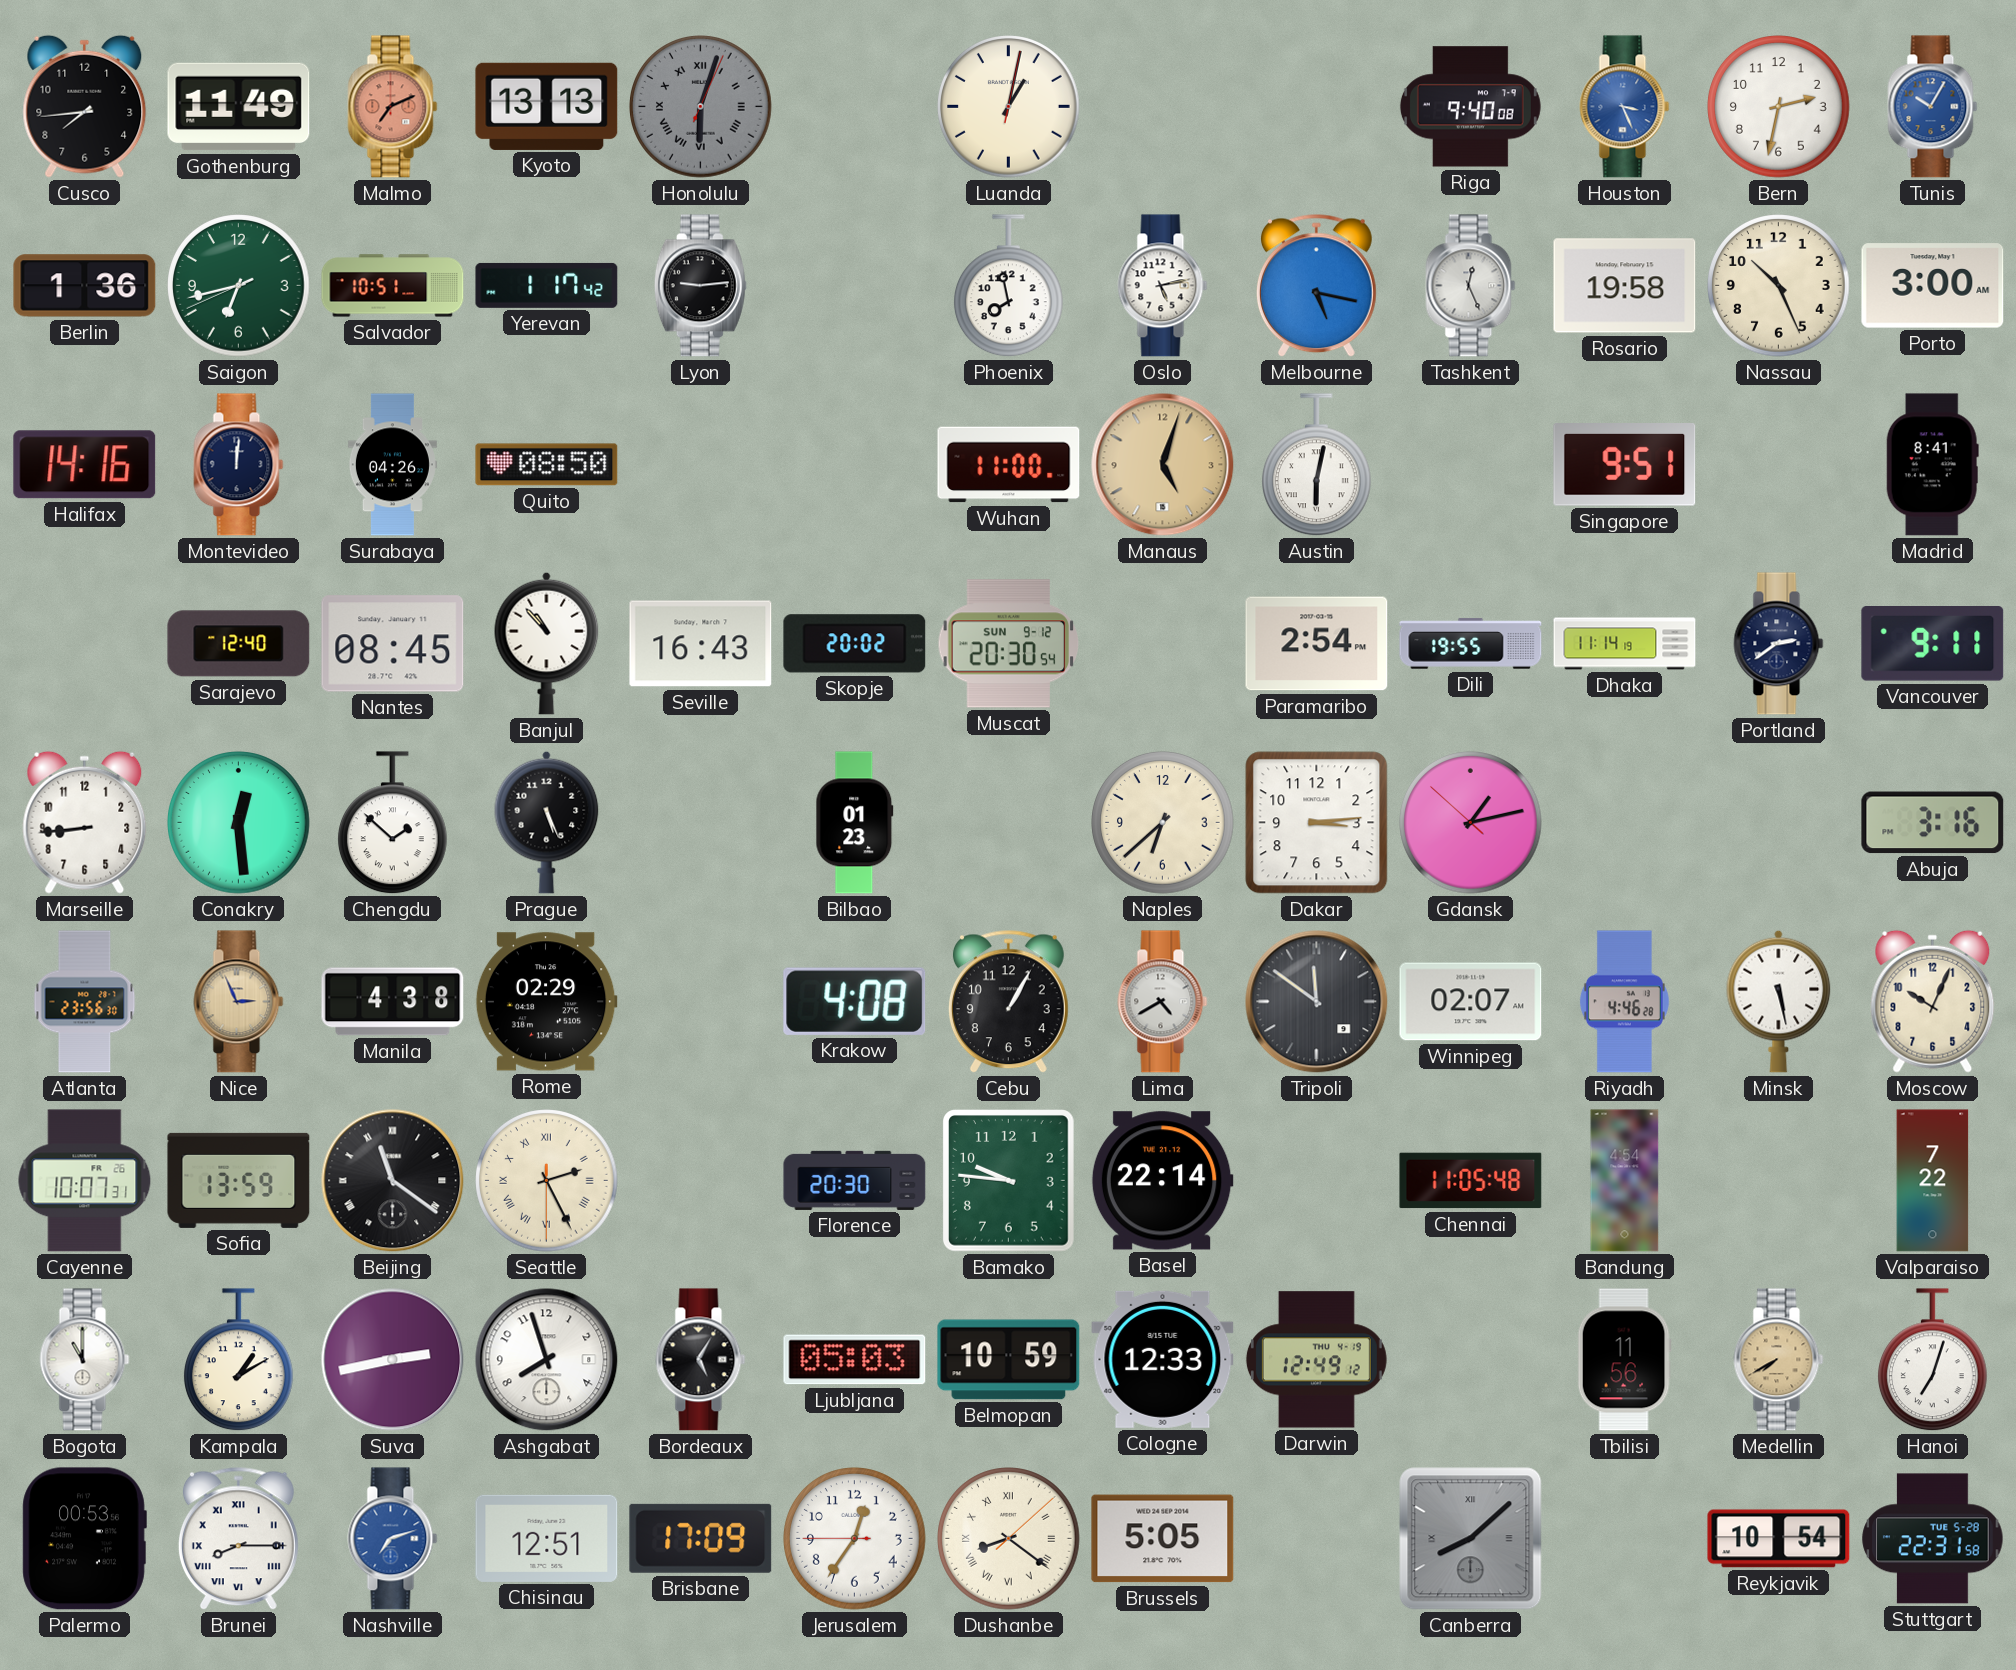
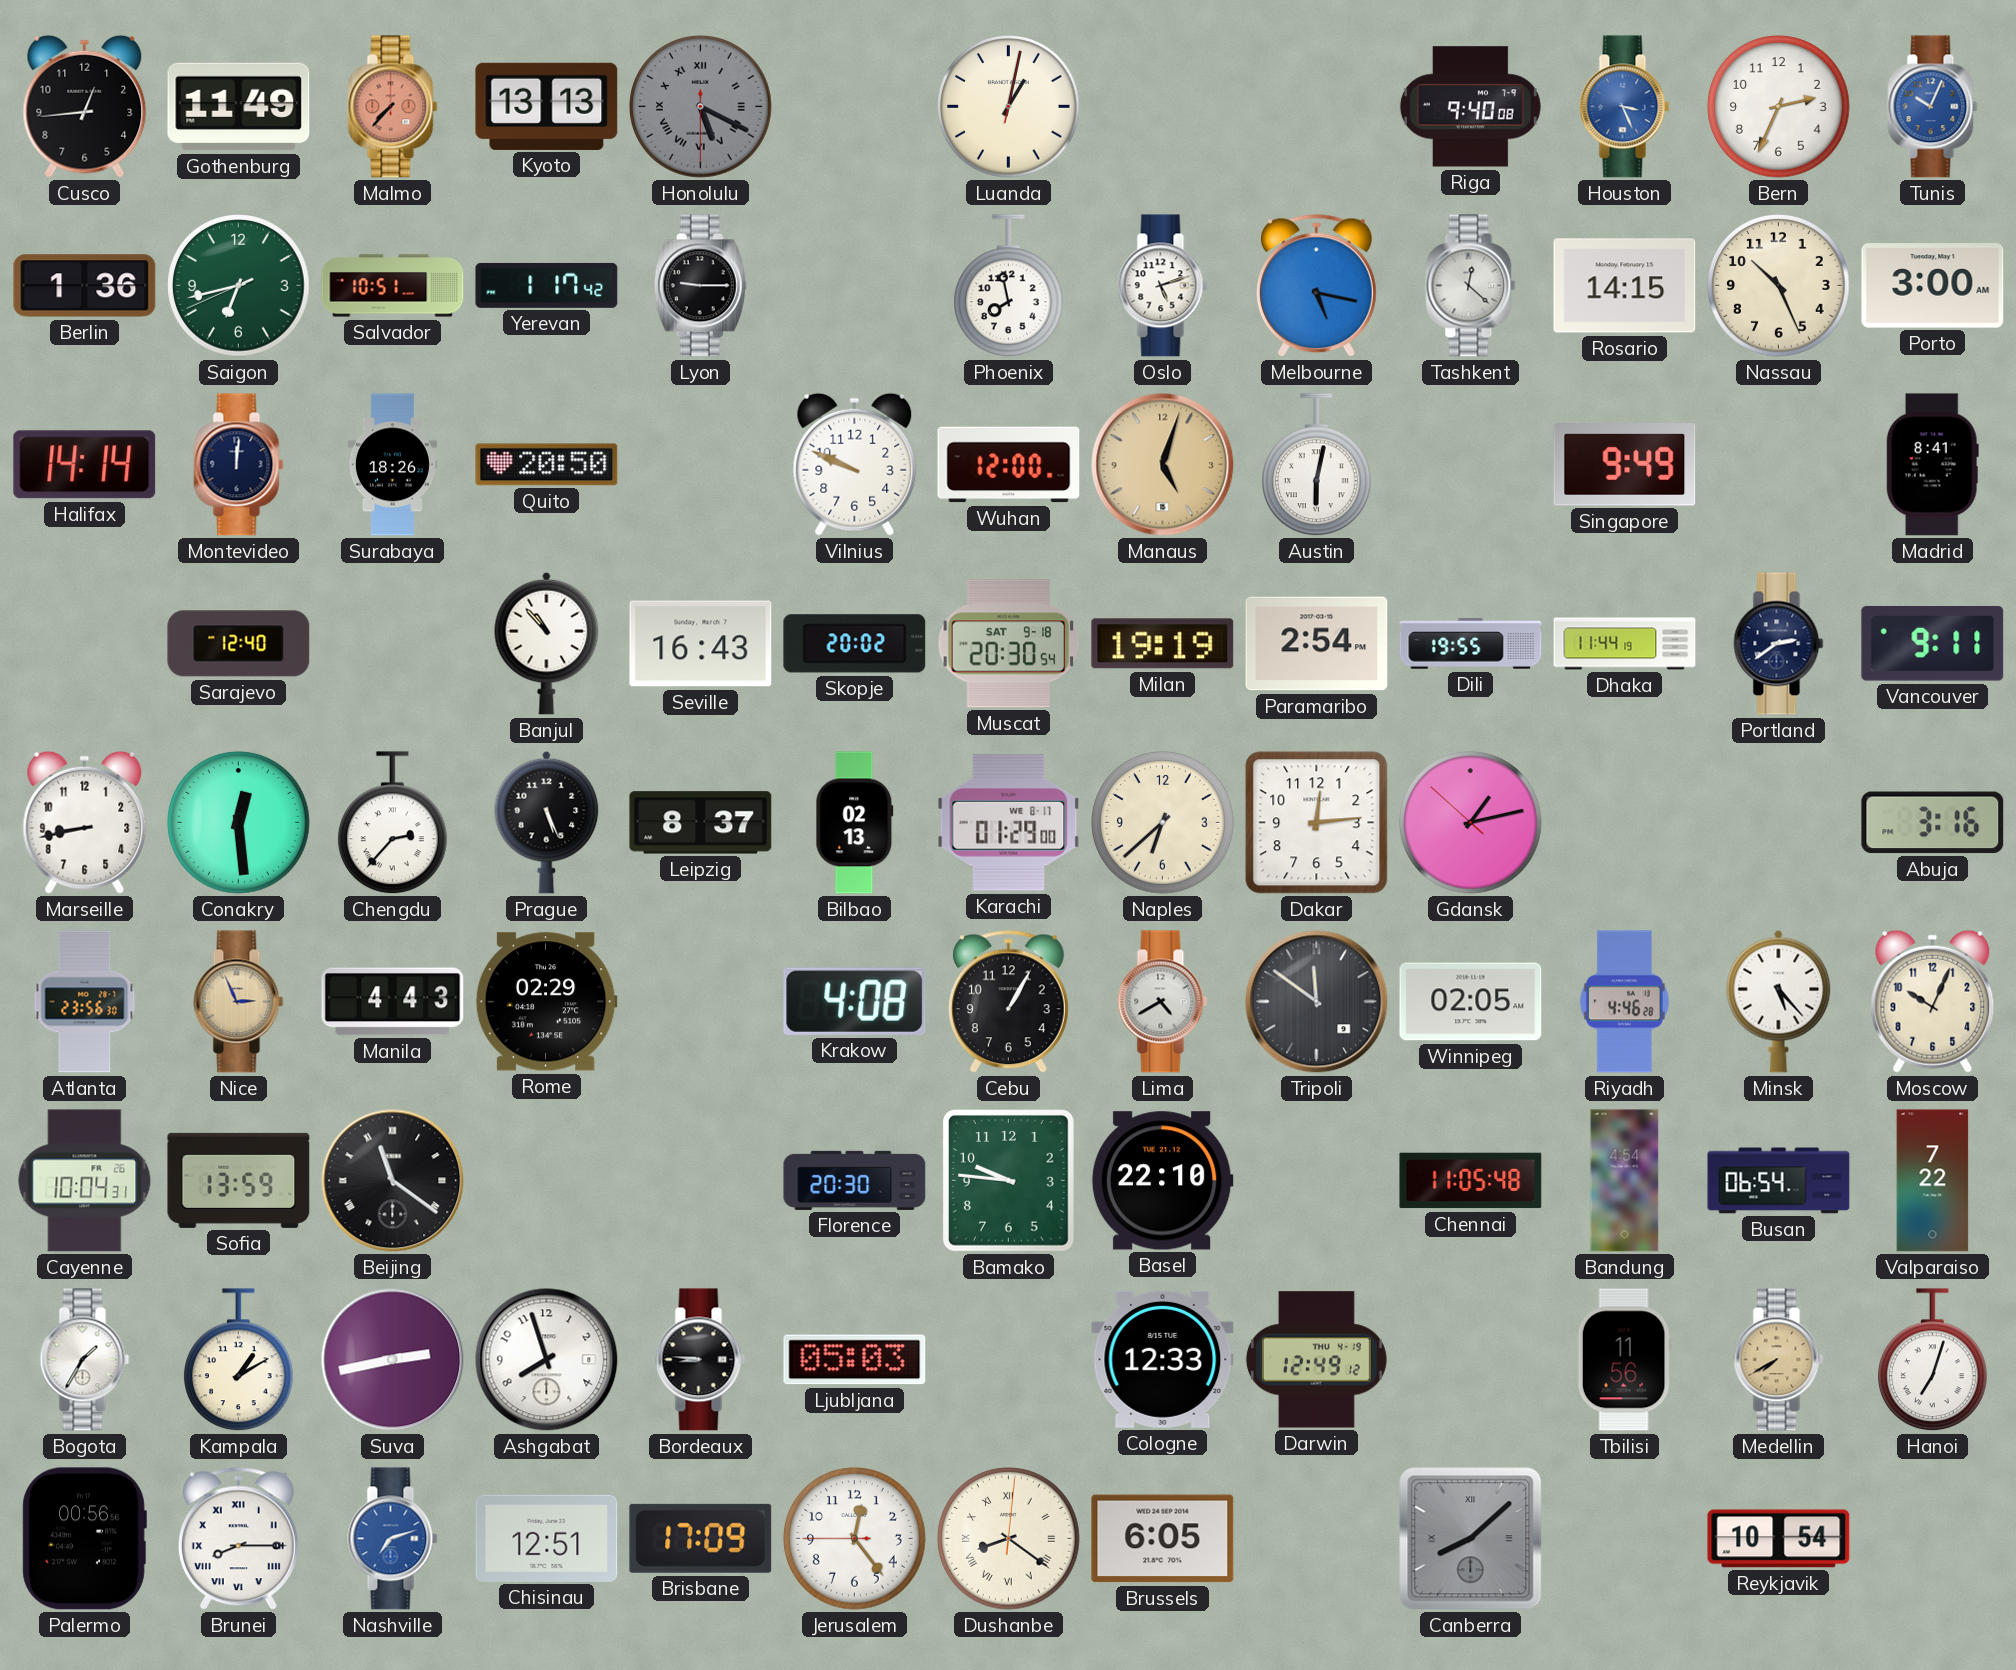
Cusco: 7:44 -> 12:44
Malmo: 7:11 -> 7:37
Honolulu: 6:03 -> 5:19
Bern: 2:32 -> 2:34
Tunis: 10:05 -> 10:04
Lyon: 9:14 -> 9:15
Oslo: 5:13 -> 5:12
Tashkent: 12:26 -> 12:22
Rosario: 19:58 -> 14:15
Halifax: 14:16 -> 14:14
Surabaya: 04:26 -> 18:26
Quito: 08:50 -> 20:50
Vilnius: none -> 9:49
Wuhan: 11:00 -> 12:00
Singapore: 9:51 -> 9:49
Nantes: 08:45 -> none
Muscat date: SUN 9-12 -> SAT 9-18
Milan: none -> 19:19
Dhaka: 11:14 -> 11:44
Marseille: 8:44 -> 8:43
Chengdu: 1:52 -> 2:37
Leipzig: none -> 8:37
Bilbao: 01:23 -> 02:13
Karachi: none -> 01:29
Dakar: 3:14 -> 12:14
Manila: 4:38 -> 4:43
Winnipeg: 02:07 -> 02:05
Minsk: 5:28 -> 5:23
Cayenne: 10:07 -> 10:04
Seattle: 2:25 -> none
Basel: 22:14 -> 22:10
Busan: none -> 06:54
Bogota: 11:00 -> 1:35
Bordeaux: 5:05 -> 8:46
Belmopan: 10:59 -> none
Palermo: 00:53 -> 00:56
Jerusalem: 12:35 -> 12:23
Dushanbe: 8:21:08 -> 8:21:01
Brussels: 5:05 -> 6:05
Stuttgart: 22:31 -> none
